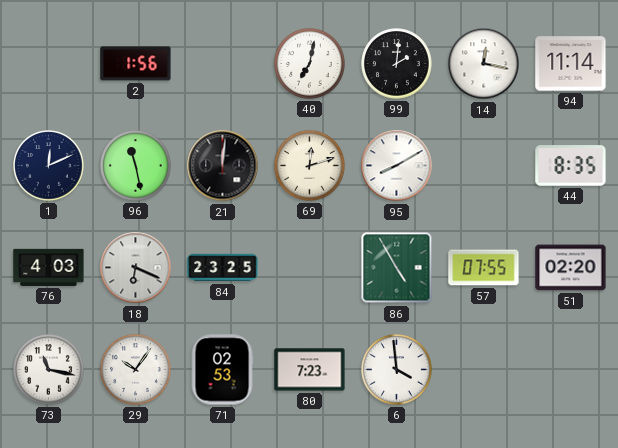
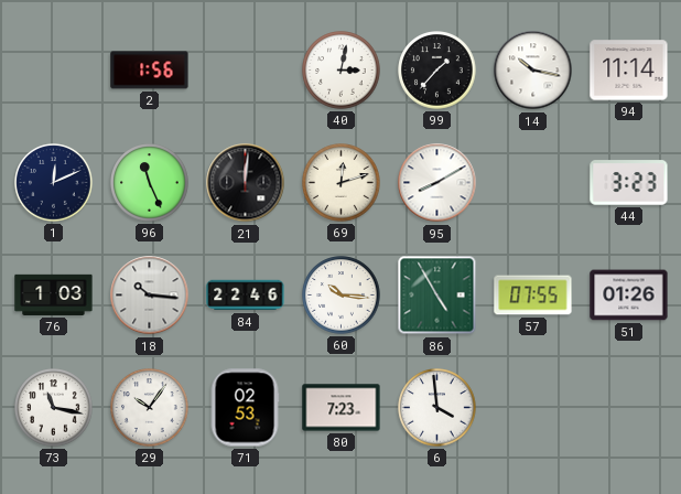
40: 7:02 -> 3:02
99: 2:01 -> 1:37
14: 12:17 -> 10:17
96: 11:28 -> 11:26
44: 8:35 -> 3:23
76: 4:03 -> 1:03
18: 6:19 -> 10:16
84: 23:25 -> 22:46
60: none -> 10:16
51: 02:20 -> 01:26
